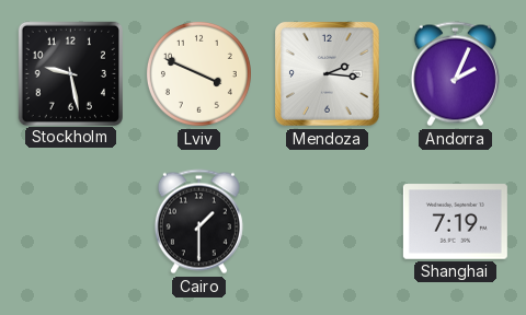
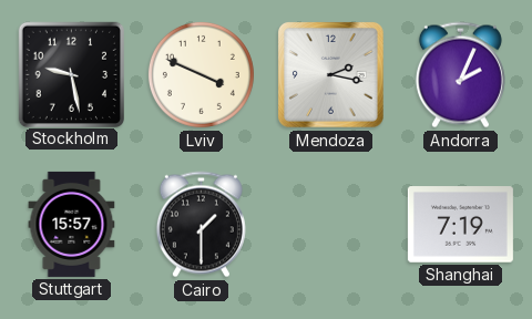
Mendoza: 2:16 -> 2:17
Stuttgart: none -> 15:57
